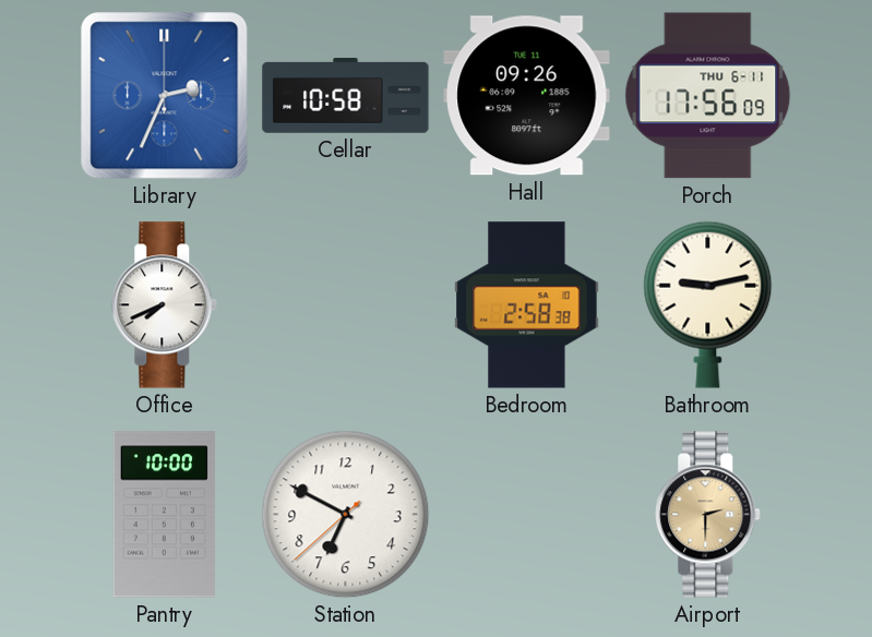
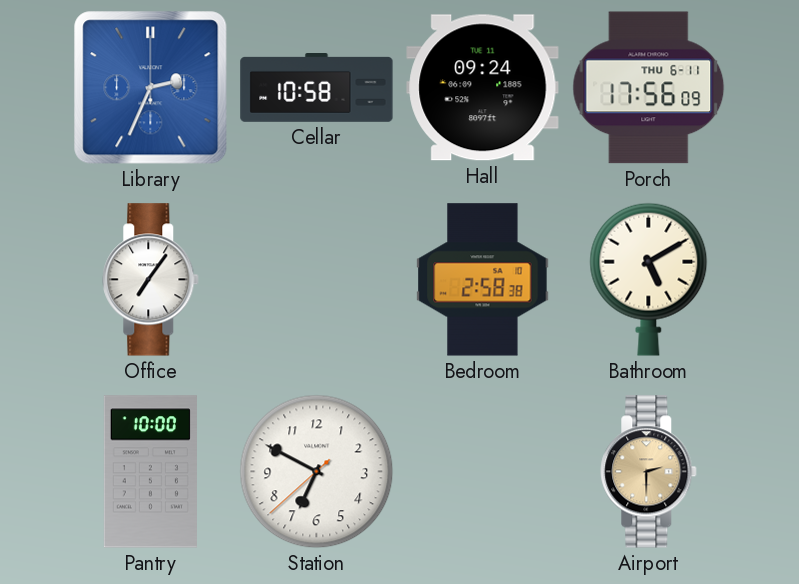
Hall: 09:26 -> 09:24
Office: 7:41 -> 7:06
Bathroom: 9:13 -> 5:10
